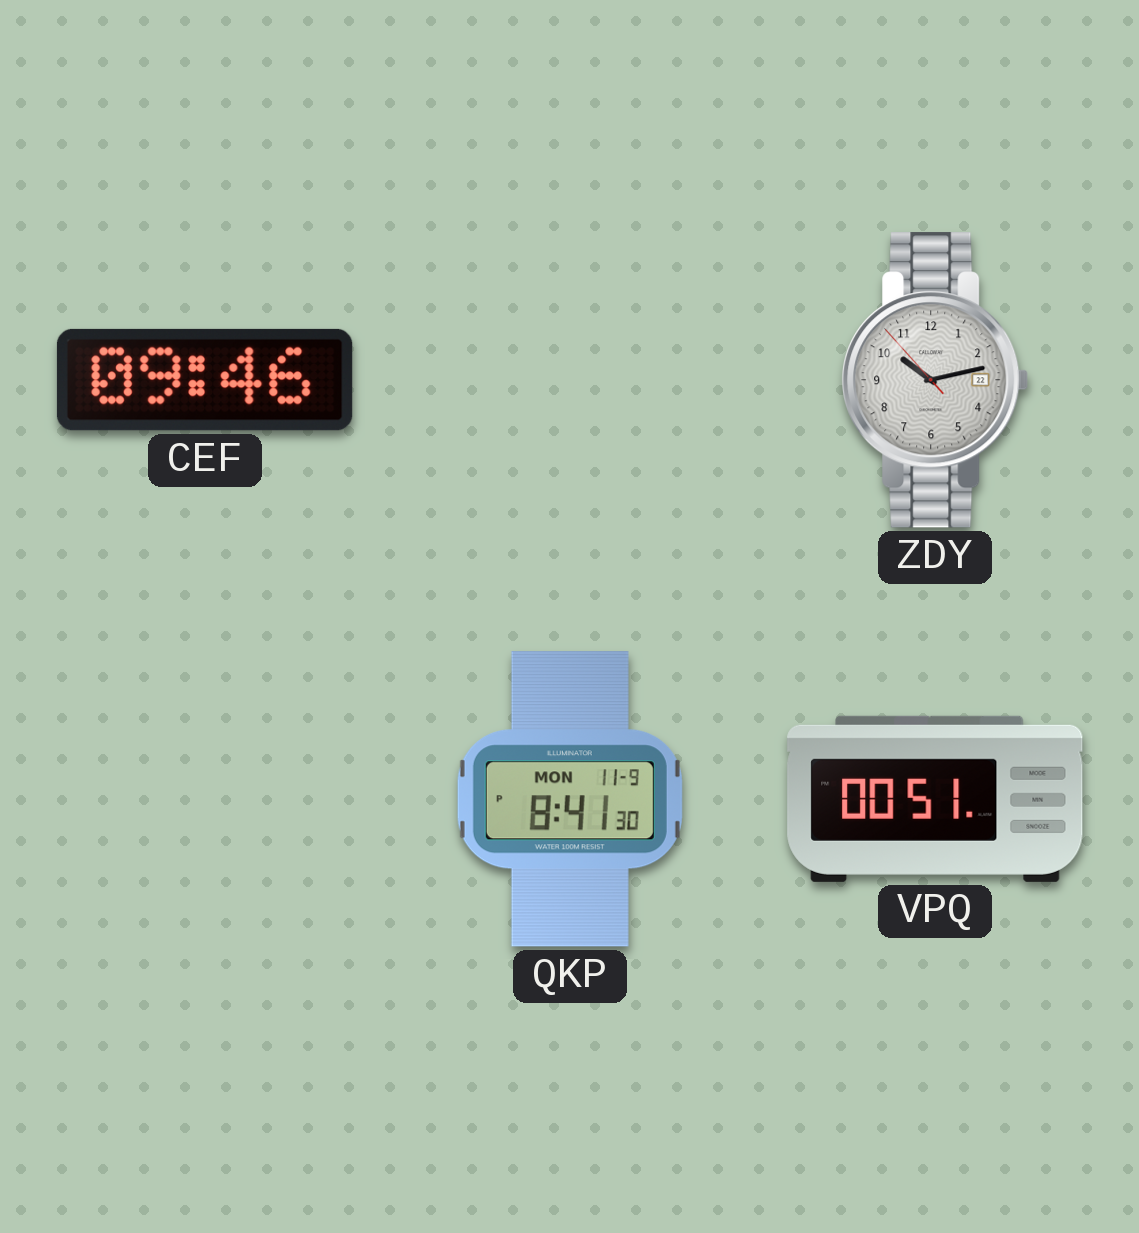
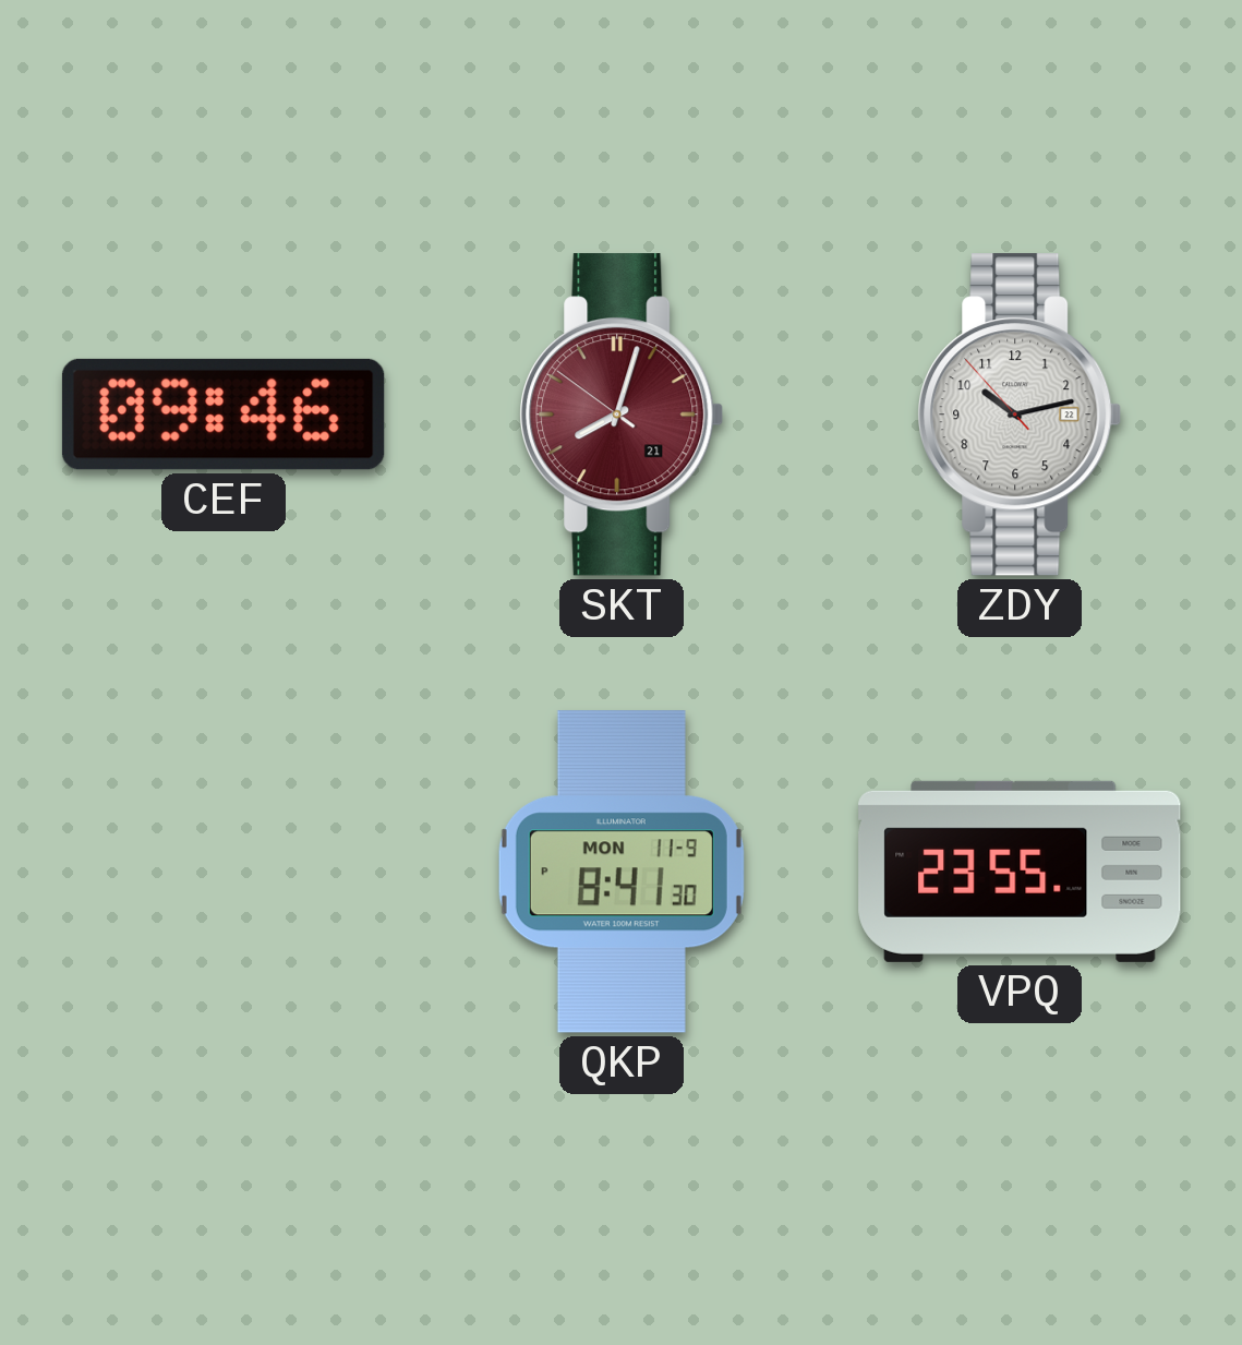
SKT: none -> 8:02
VPQ: 00:51 -> 23:55
